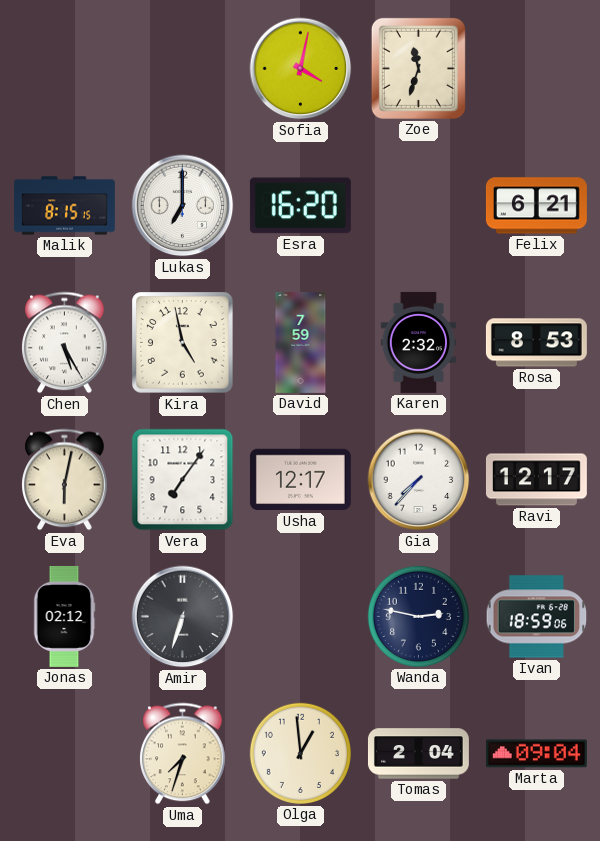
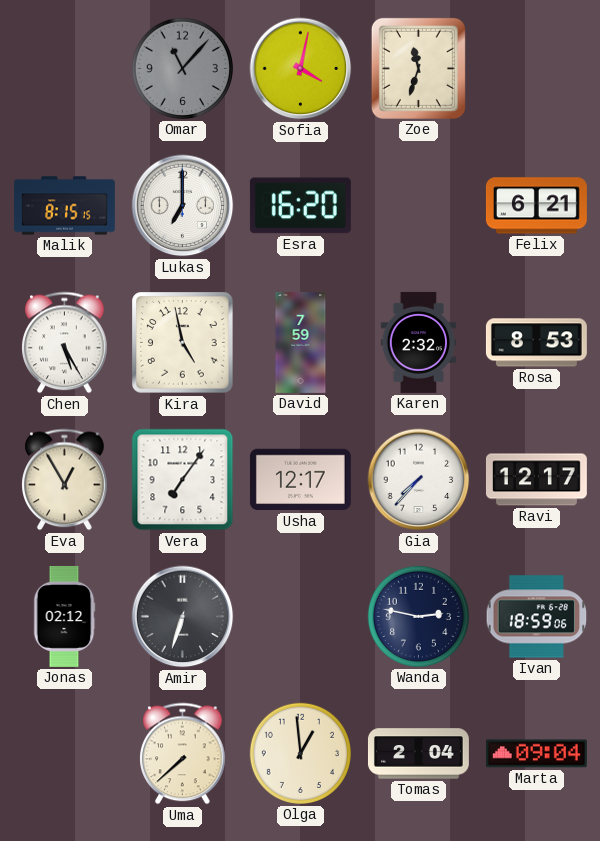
Omar: none -> 11:07
Eva: 6:02 -> 12:55
Uma: 7:33 -> 7:38
